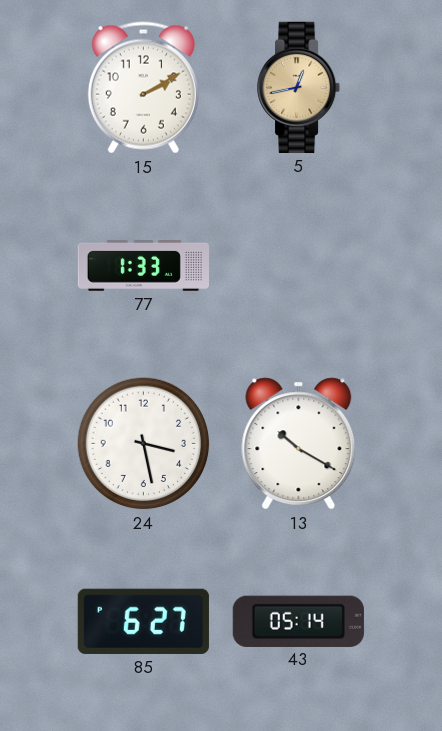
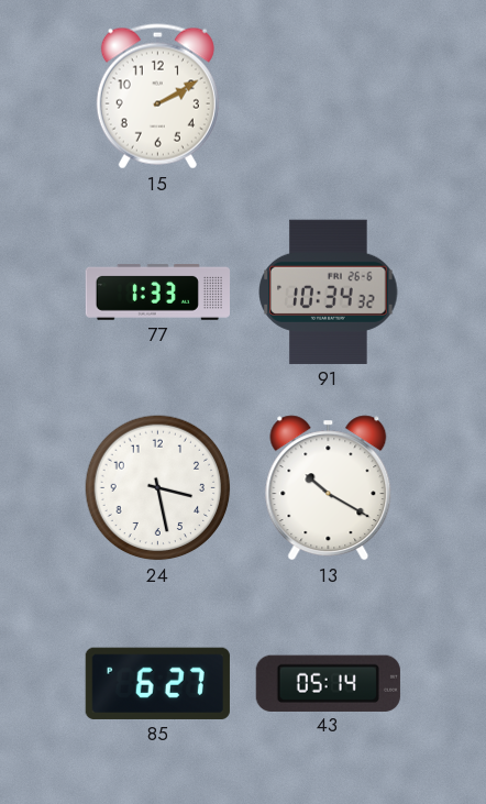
5: 12:43 -> none
91: none -> 10:34
